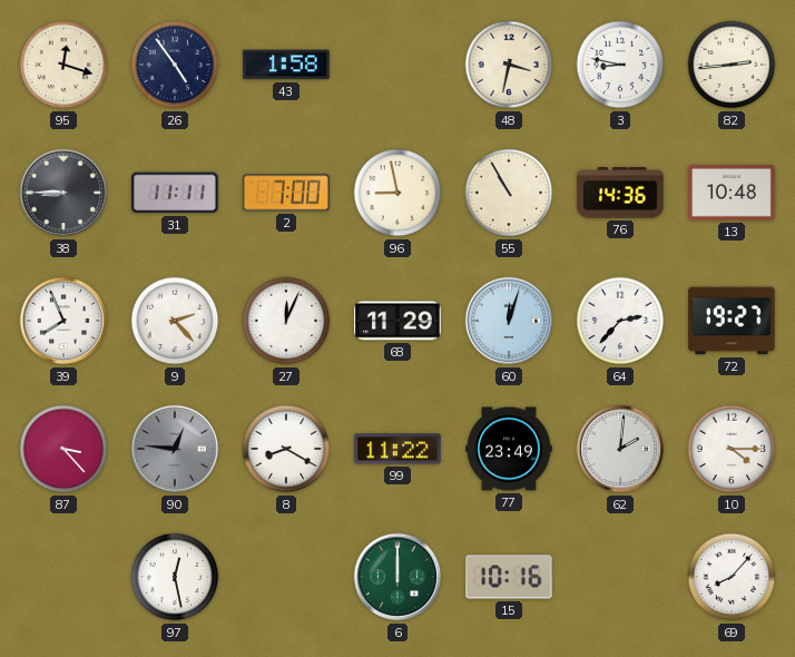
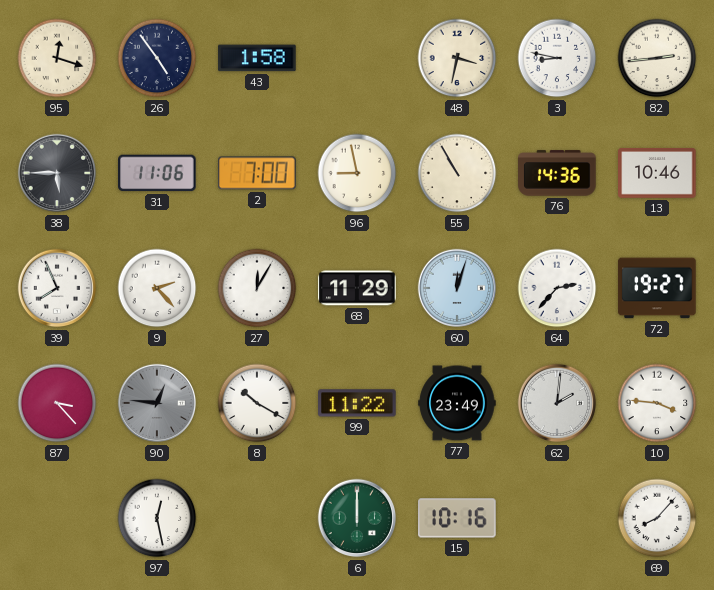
38: 8:45 -> 5:45
31: 11:11 -> 11:06
13: 10:48 -> 10:46
27: 12:04 -> 12:05
8: 8:20 -> 10:20
10: 4:15 -> 3:46
